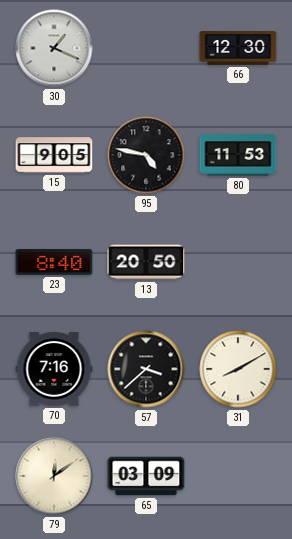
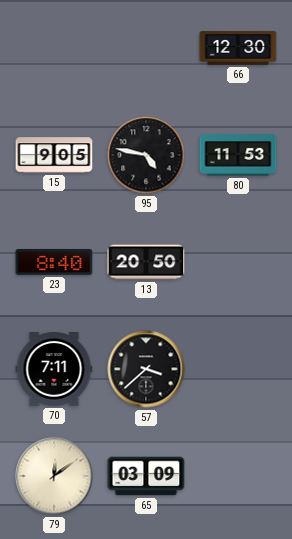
30: 1:19 -> none
70: 7:16 -> 7:11
31: 8:10 -> none
